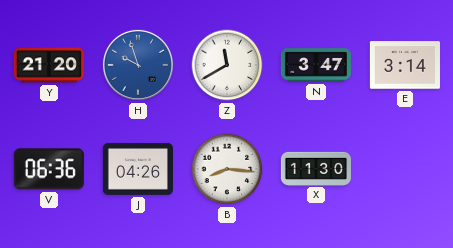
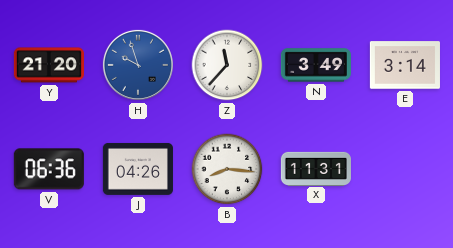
Z: 11:40 -> 11:37
N: 3:47 -> 3:49
X: 11:30 -> 11:31
